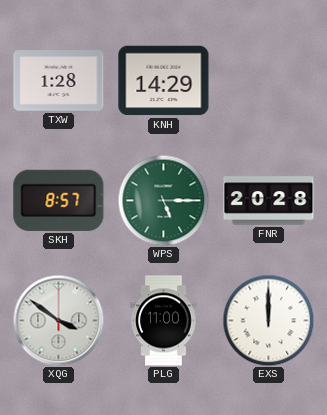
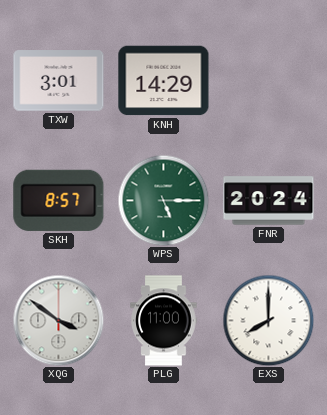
TXW: 1:28 -> 3:01
FNR: 20:28 -> 20:24
EXS: 12:00 -> 8:00
